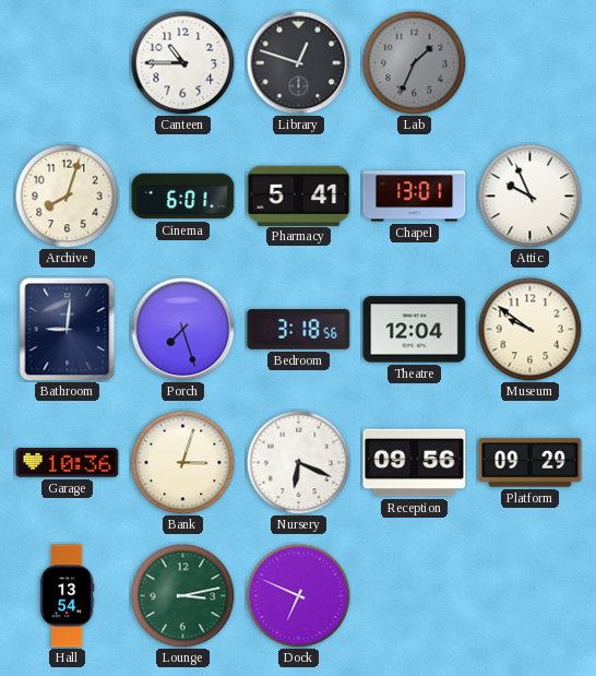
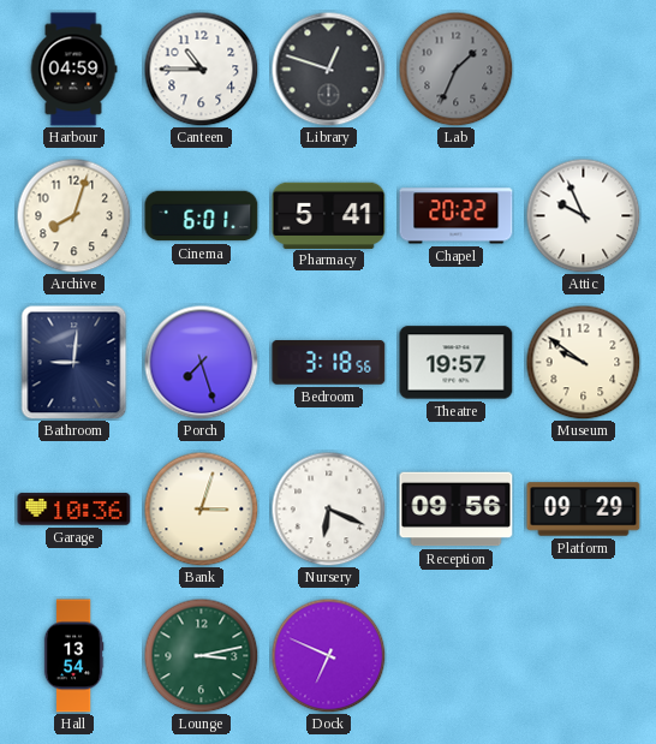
Harbour: none -> 04:59
Chapel: 13:01 -> 20:22
Theatre: 12:04 -> 19:57
